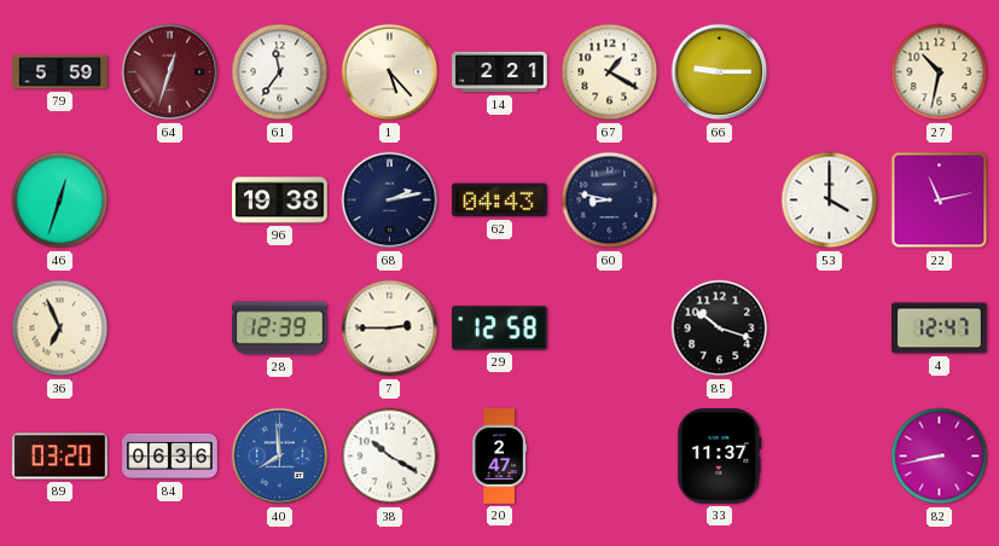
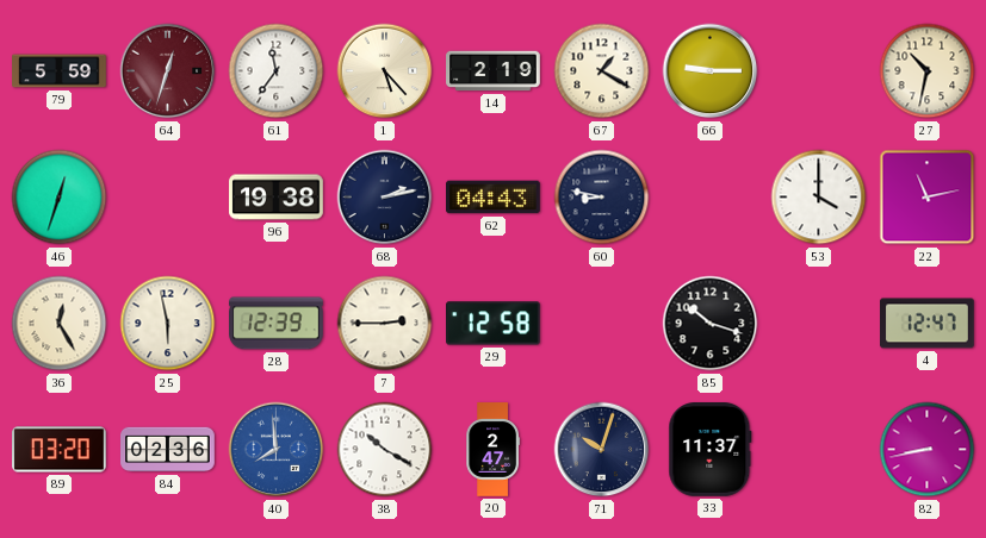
14: 2:21 -> 2:19
36: 6:56 -> 12:25
25: none -> 5:58
84: 06:36 -> 02:36
71: none -> 10:03
